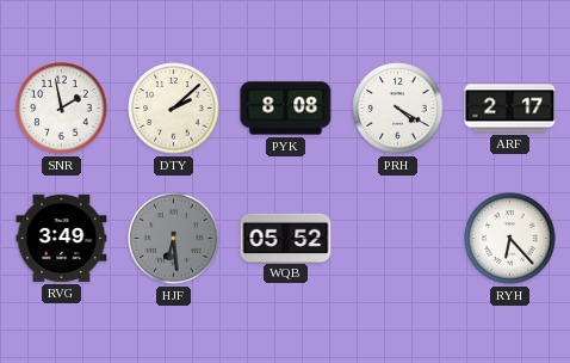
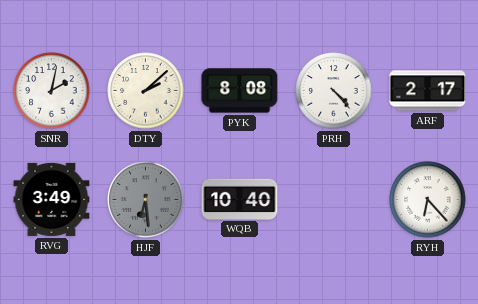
SNR: 1:58 -> 2:02
PRH: 4:20 -> 4:23
WQB: 05:52 -> 10:40
